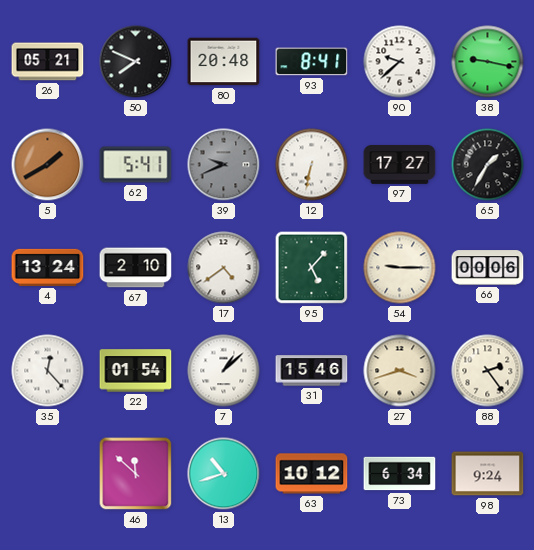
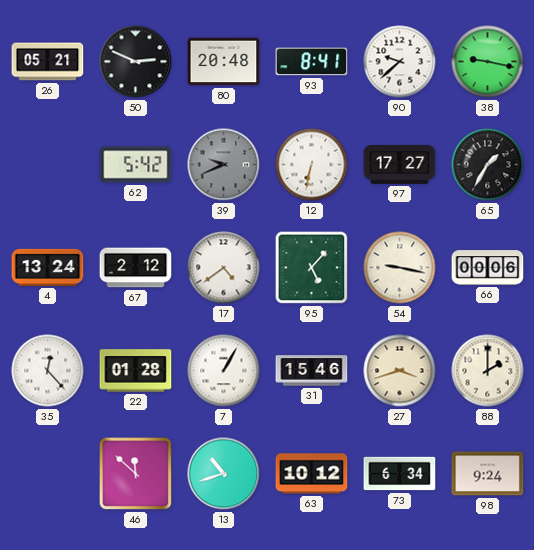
50: 7:49 -> 2:49
5: 1:40 -> none
62: 5:41 -> 5:42
67: 2:10 -> 2:12
54: 9:15 -> 9:17
22: 01:54 -> 01:28
7: 1:08 -> 1:05
88: 2:24 -> 2:00
